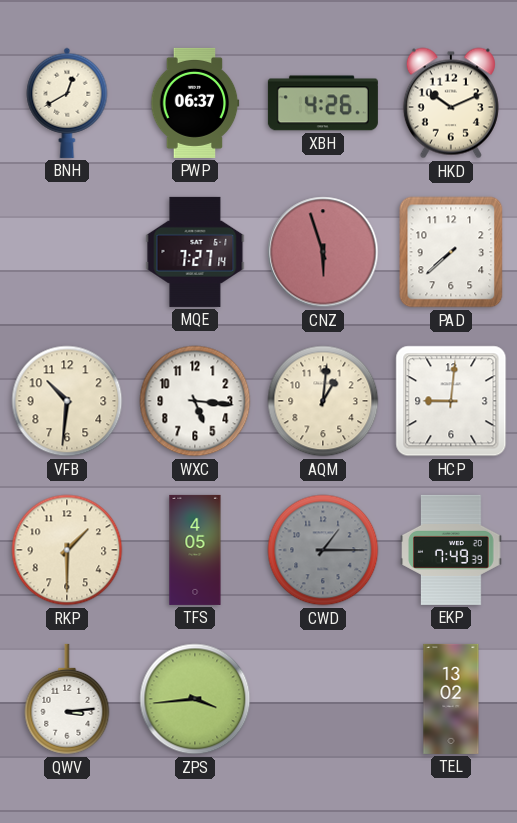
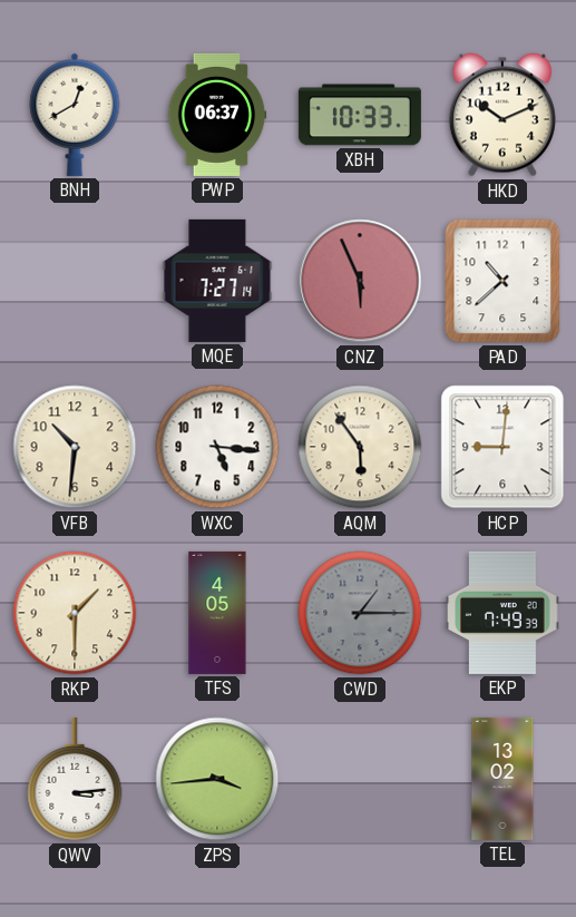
XBH: 4:26 -> 10:33
CNZ: 5:57 -> 5:56
PAD: 7:38 -> 10:38
AQM: 1:01 -> 5:54
